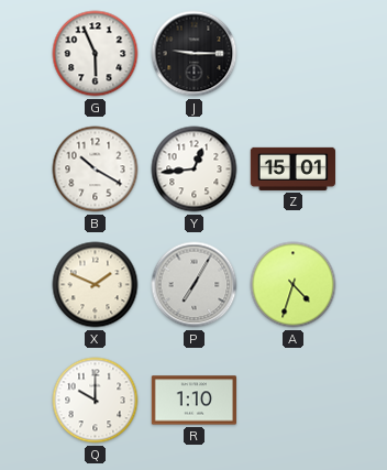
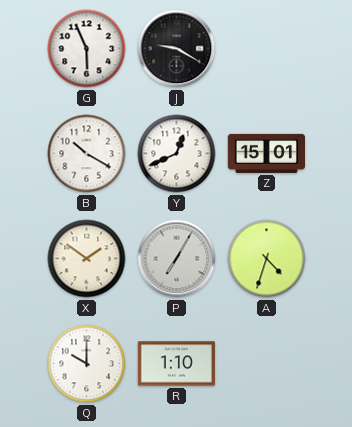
J: 9:15 -> 9:20
Y: 12:44 -> 12:41
X: 1:49 -> 1:51
